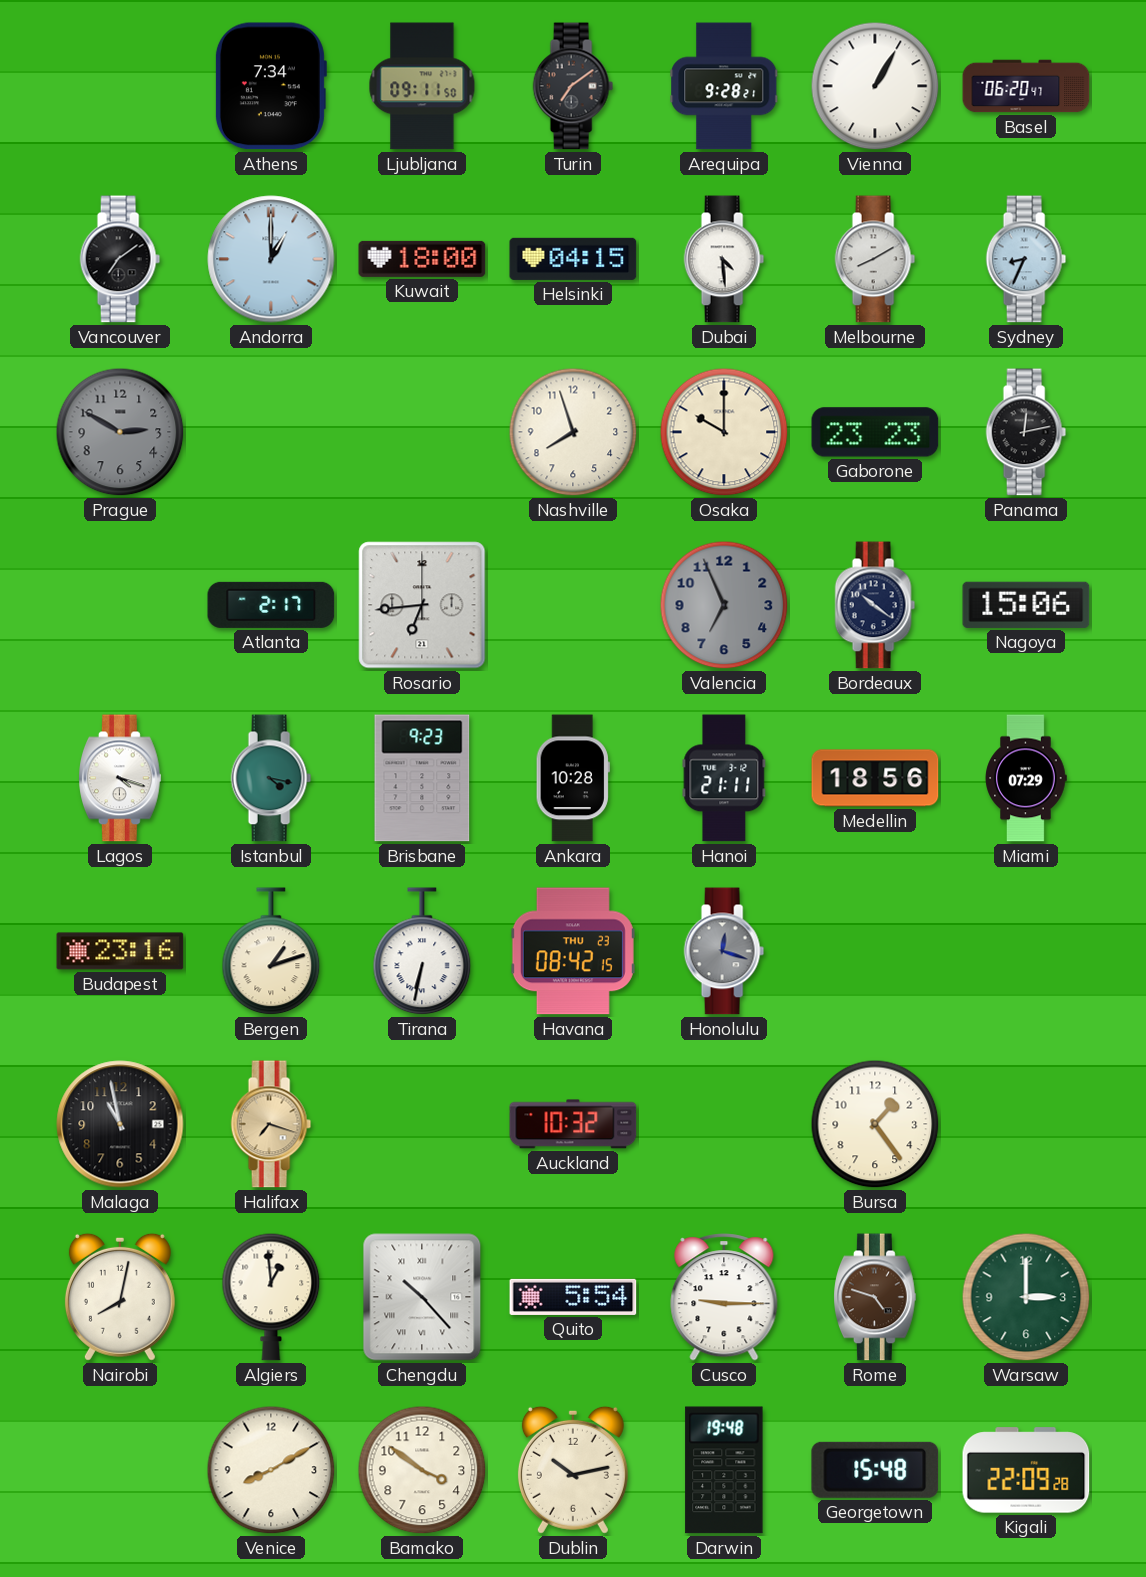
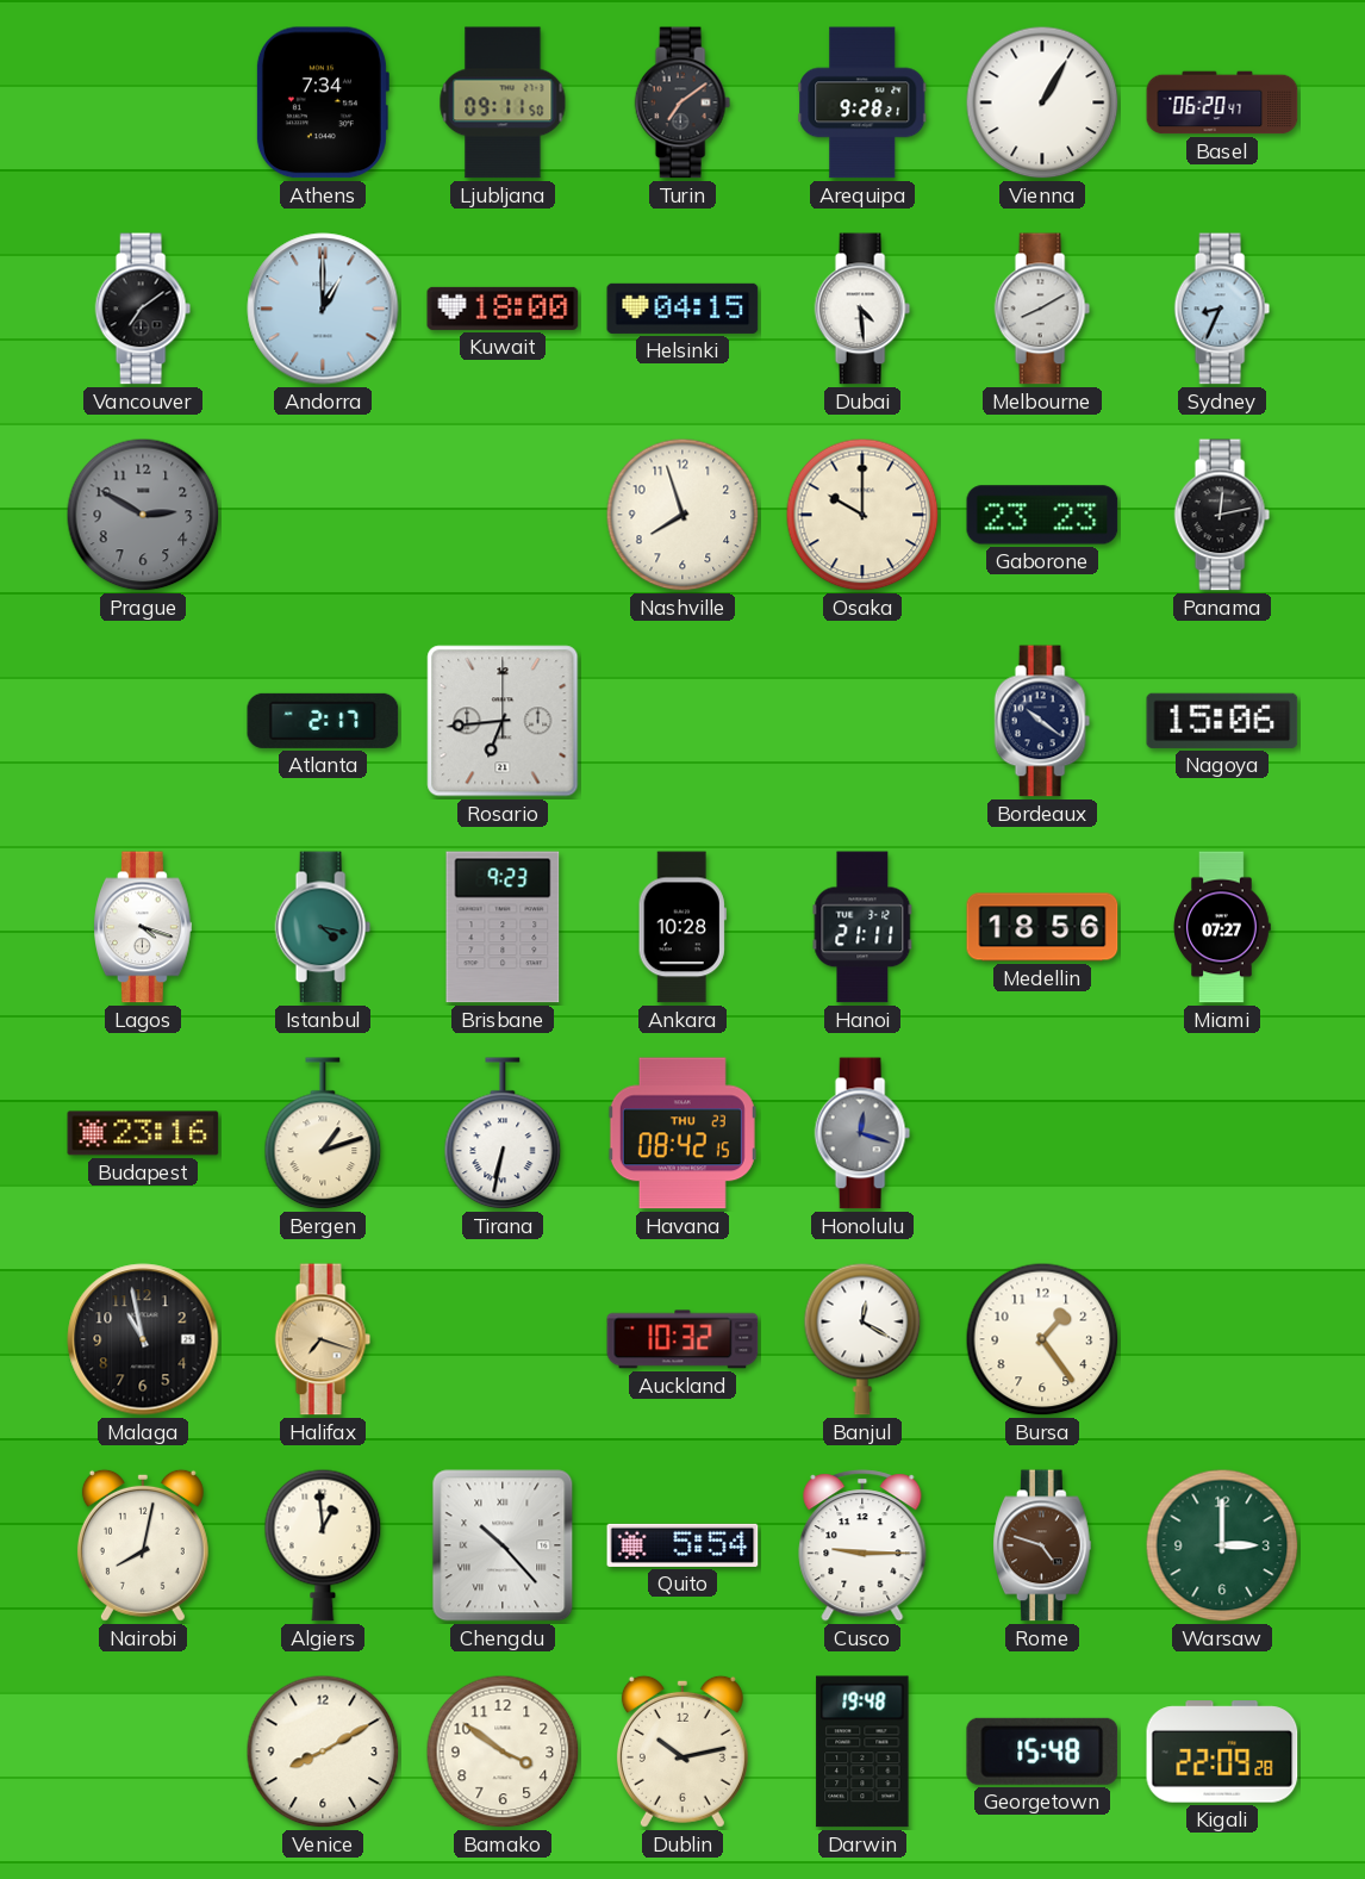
Valencia: 6:56 -> none
Miami: 07:29 -> 07:27
Banjul: none -> 12:20
